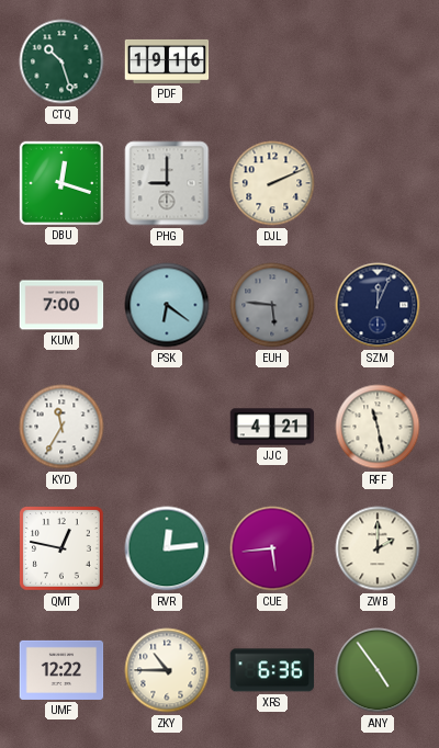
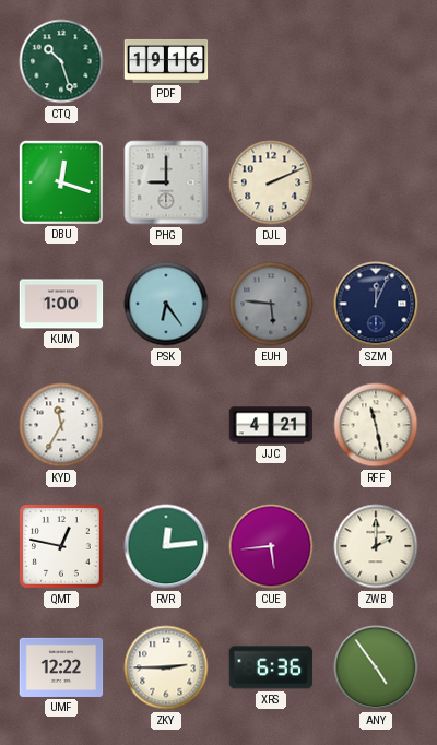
KUM: 7:00 -> 1:00
PSK: 6:21 -> 6:24
ZKY: 10:45 -> 2:45
